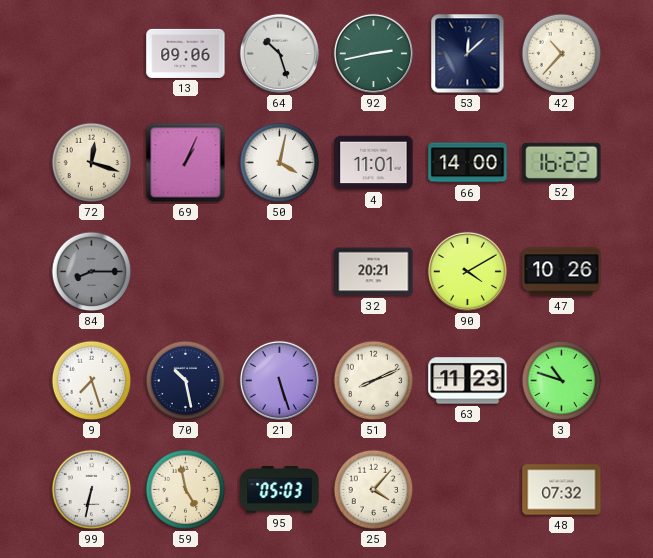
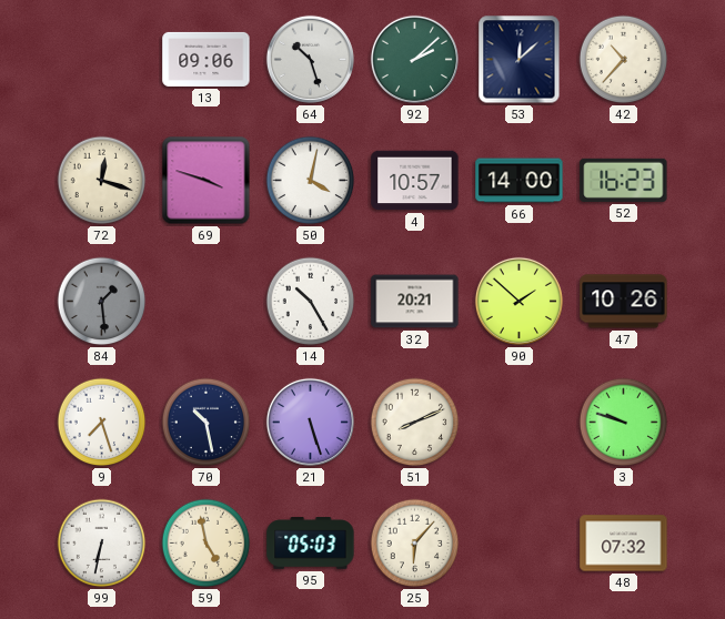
92: 2:43 -> 2:08
69: 1:04 -> 3:48
4: 11:01 -> 10:57
52: 16:22 -> 16:23
84: 8:15 -> 1:29
14: none -> 10:25
90: 4:10 -> 1:52
63: 11:23 -> none
3: 10:48 -> 9:48
25: 4:07 -> 6:07
